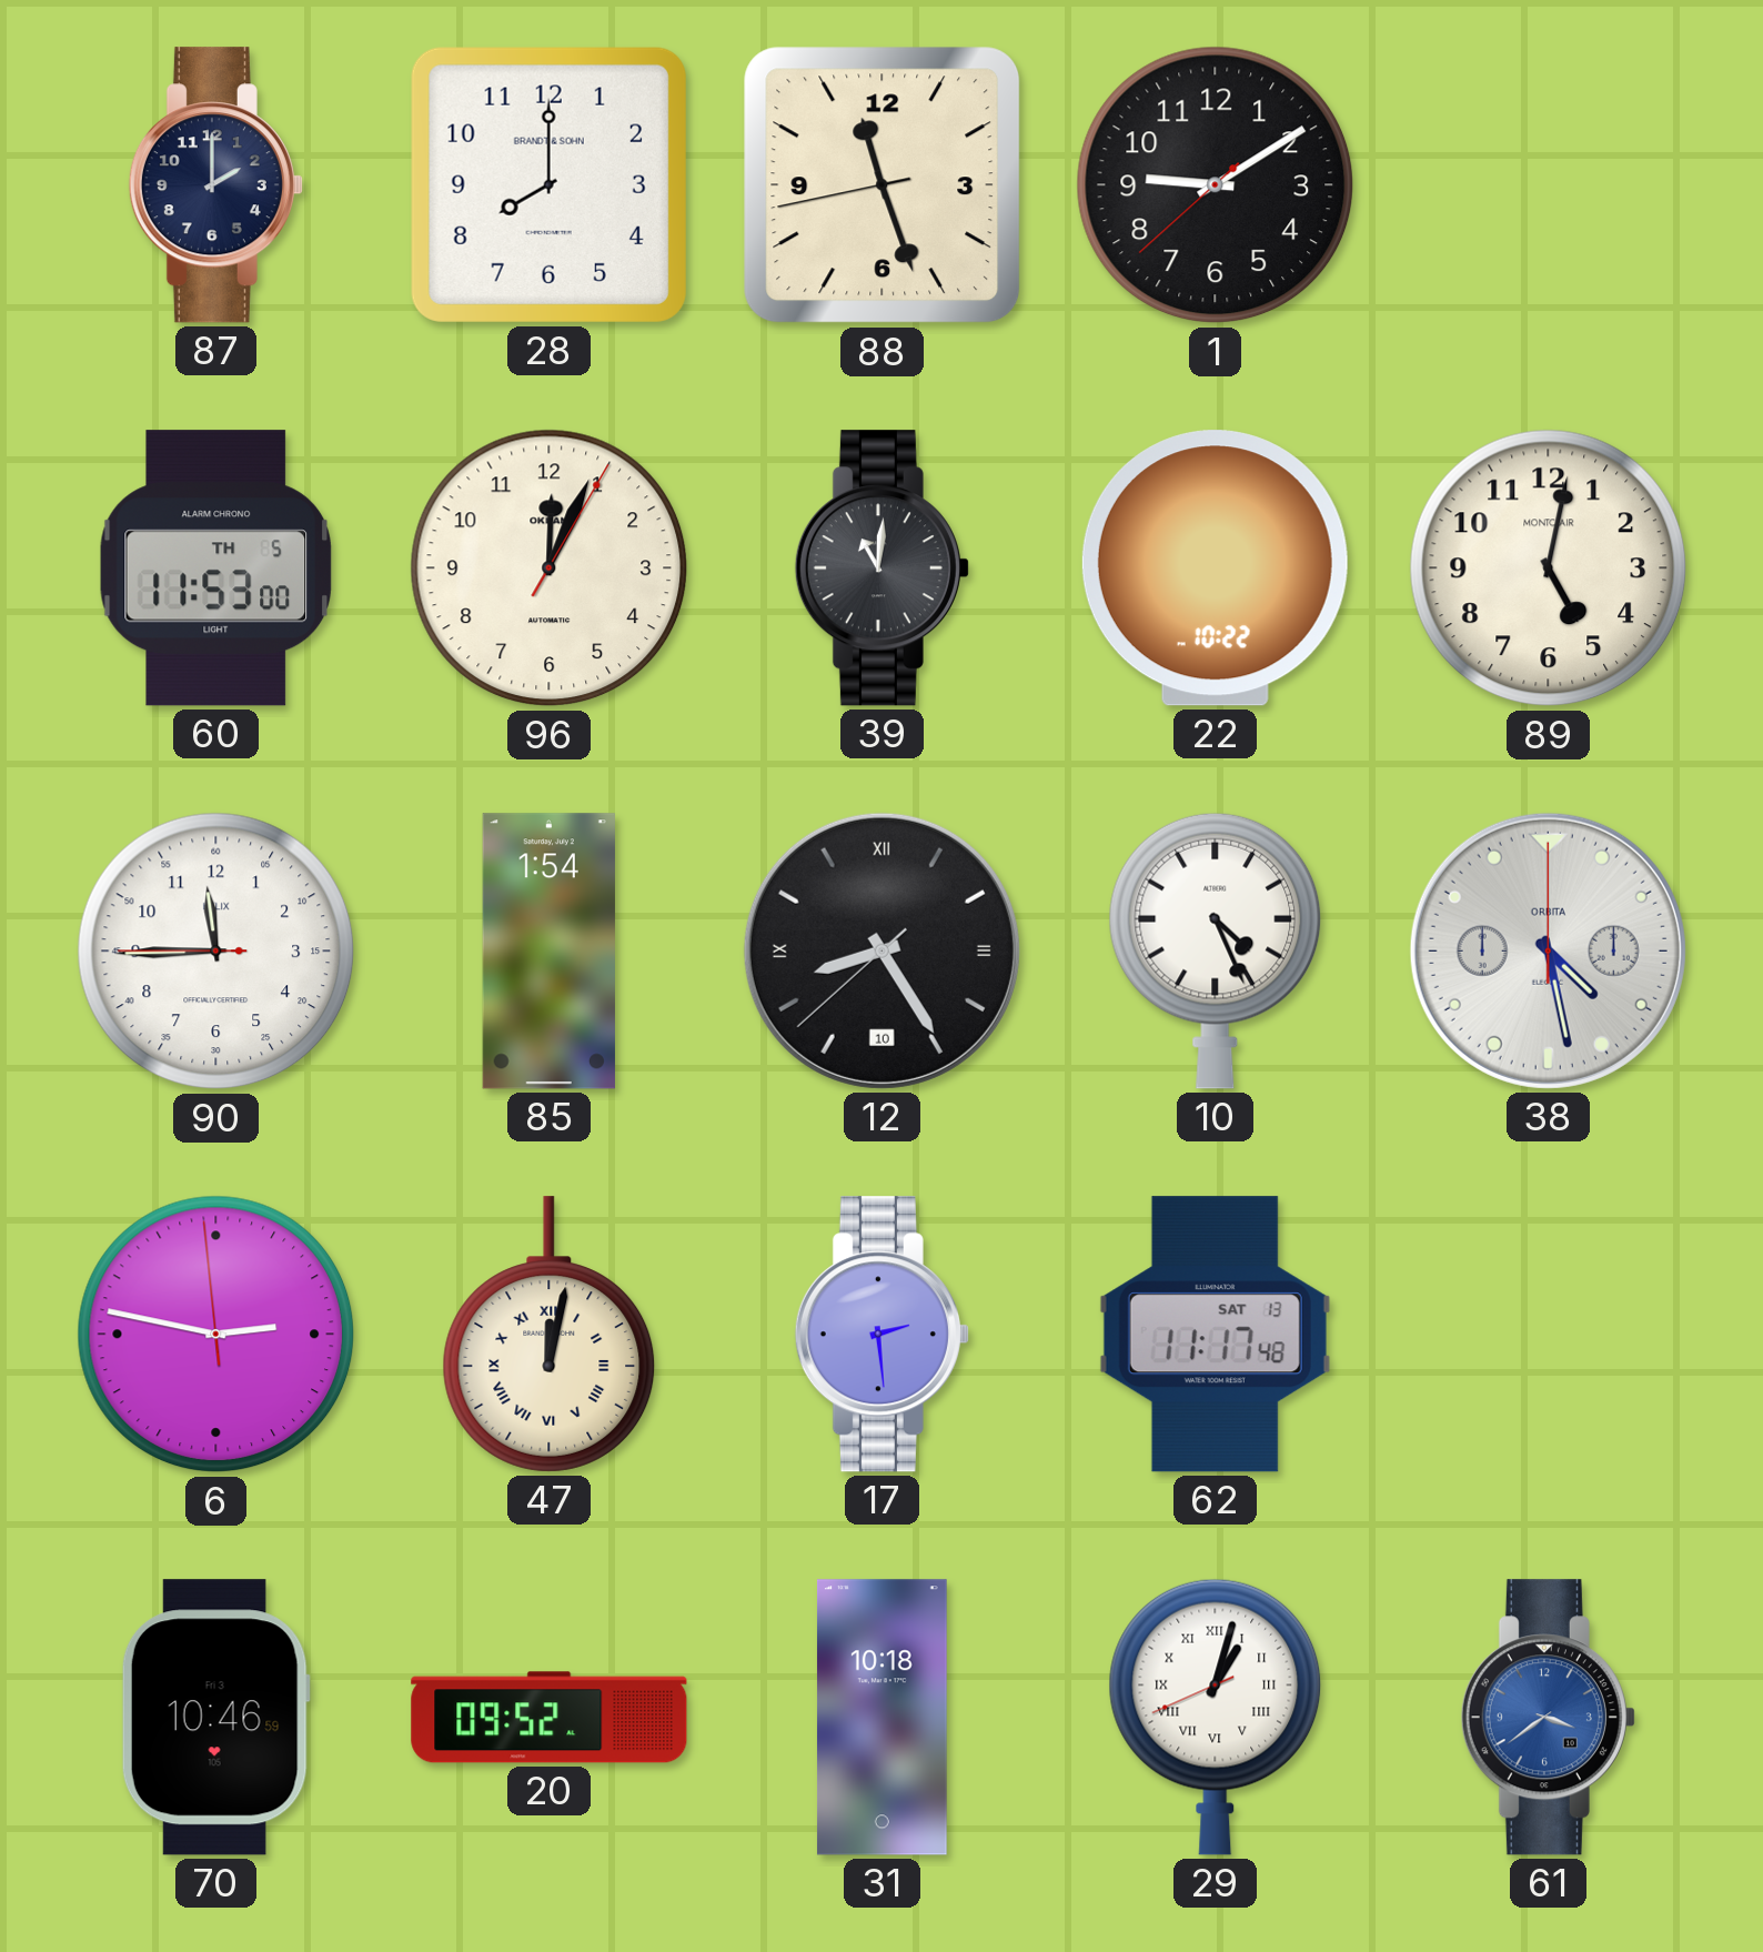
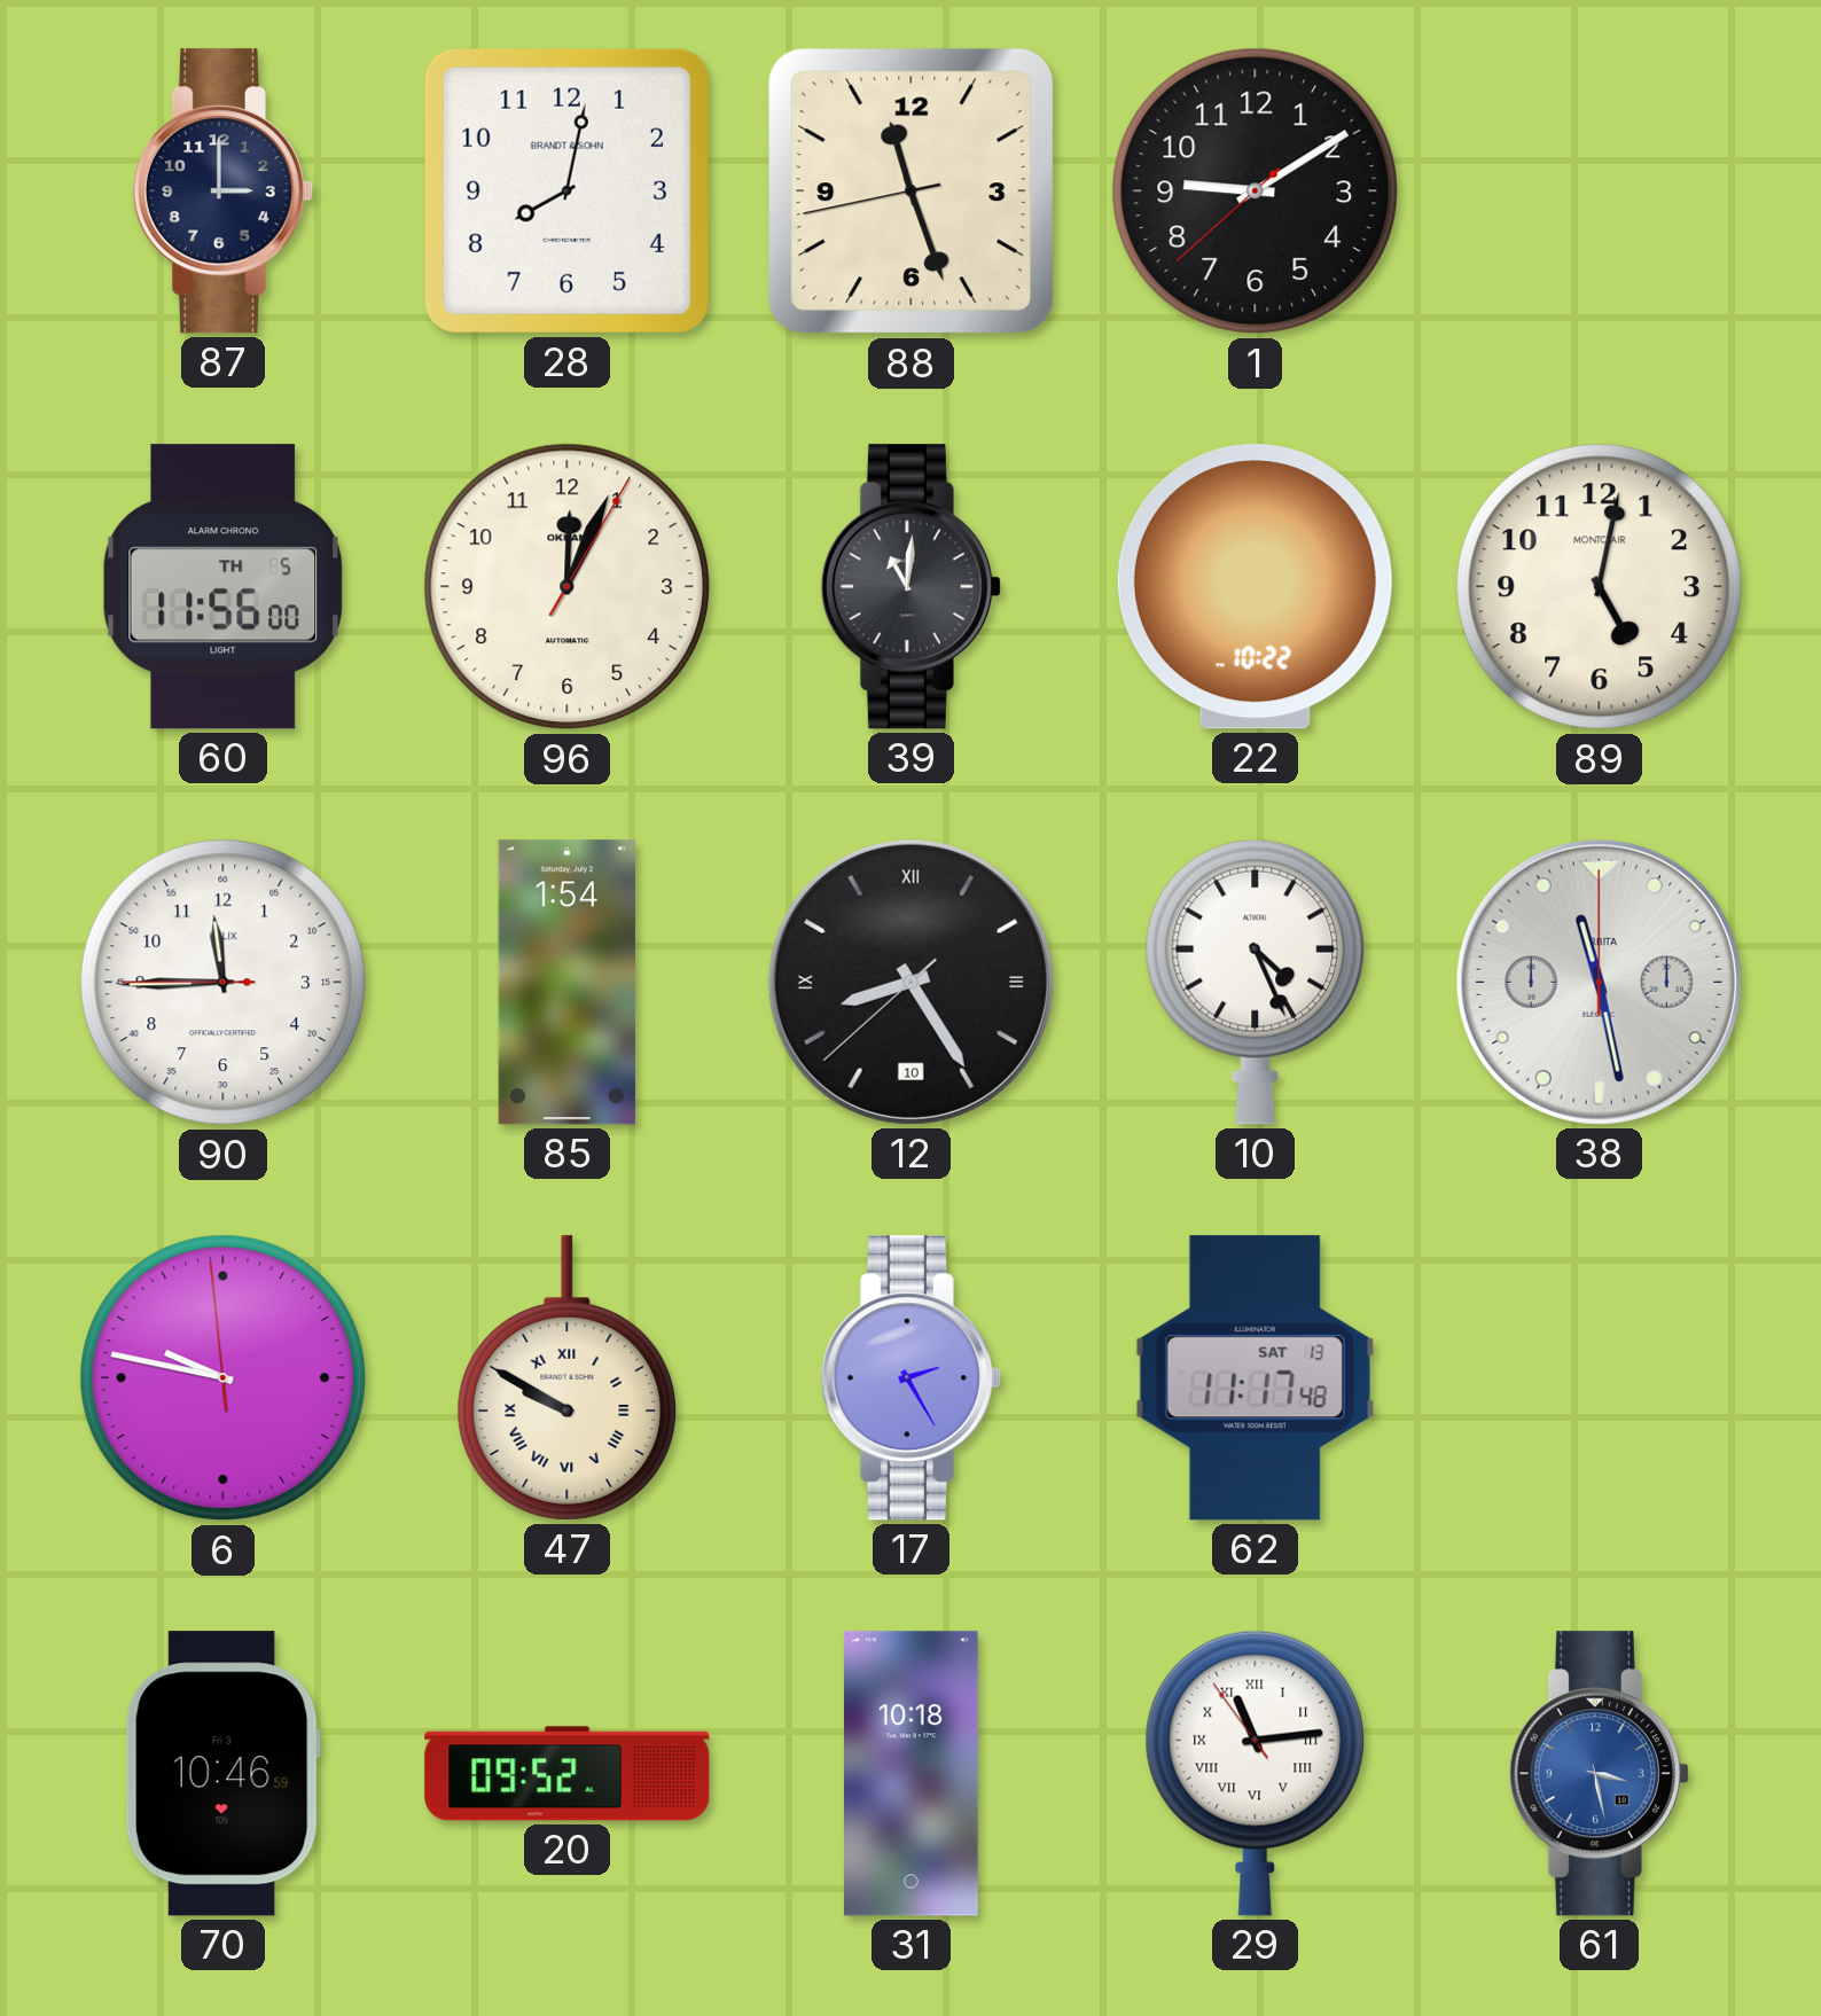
87: 2:00 -> 3:00
28: 8:00 -> 8:02
60: 11:53 -> 11:56
38: 4:28 -> 11:28
6: 2:46 -> 9:46
47: 12:02 -> 9:50
17: 2:29 -> 2:25
29: 1:02 -> 11:13
61: 3:39 -> 3:28
